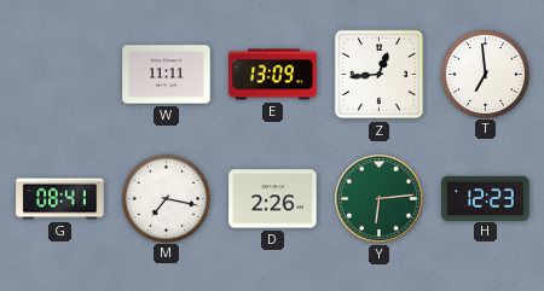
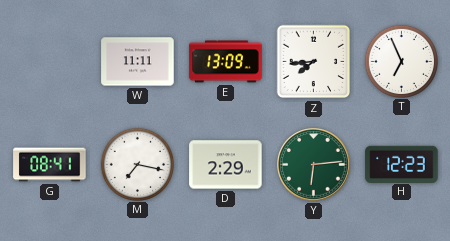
Z: 12:44 -> 7:44
T: 6:59 -> 6:56
D: 2:26 -> 2:29
